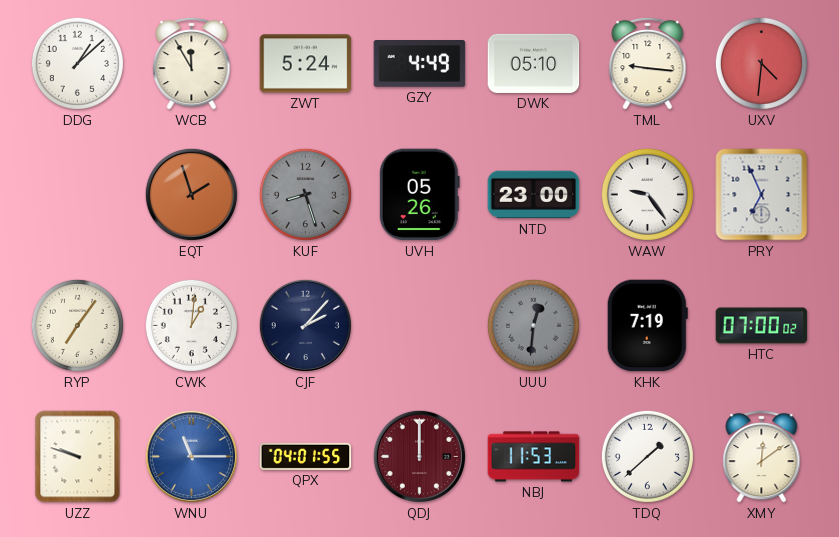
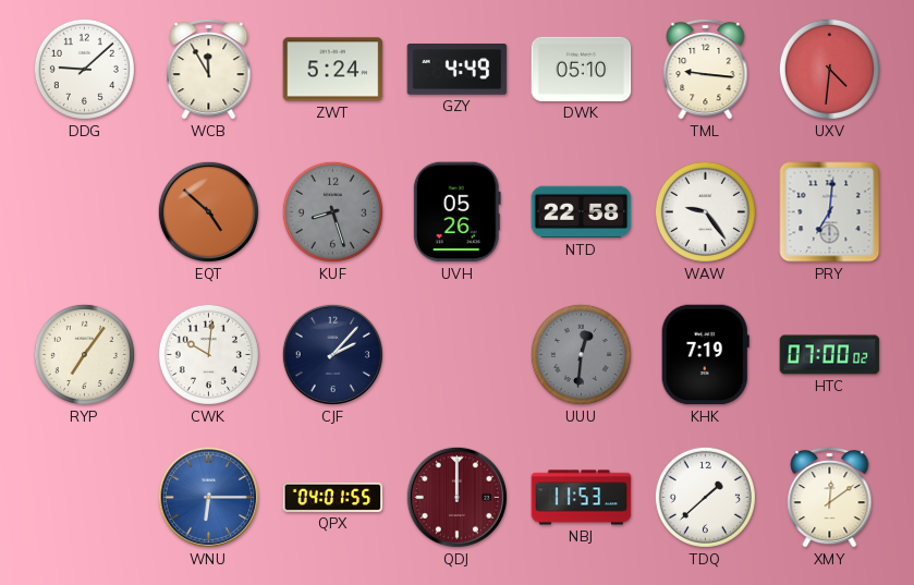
DDG: 1:08 -> 9:08
EQT: 1:57 -> 4:52
NTD: 23:00 -> 22:58
PRY: 6:56 -> 7:01
CWK: 1:01 -> 10:01
UZZ: 9:48 -> none
WNU: 11:15 -> 6:15
